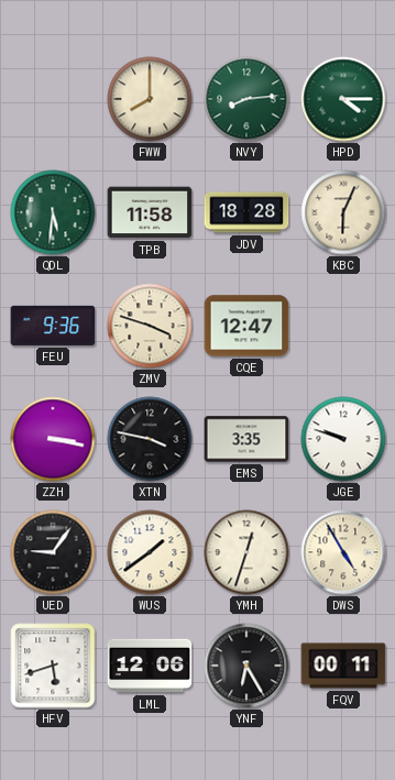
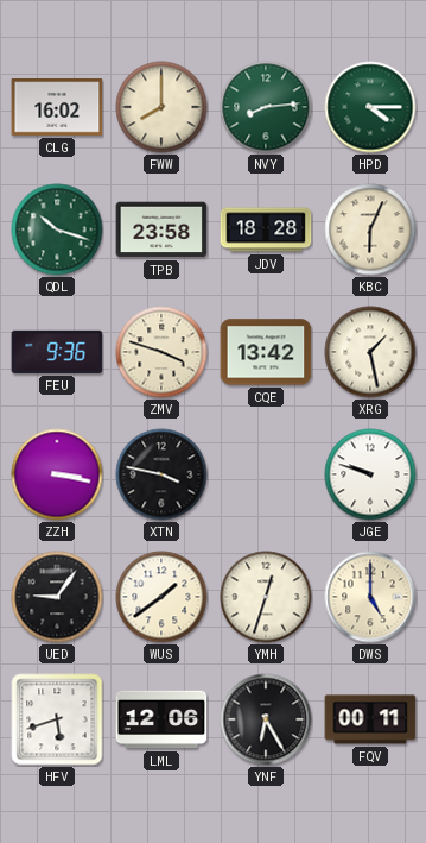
CLG: none -> 16:02
QDL: 5:31 -> 10:18
TPB: 11:58 -> 23:58
CQE: 12:47 -> 13:42
XRG: none -> 1:28
EMS: 3:35 -> none
DWS: 4:55 -> 5:00
